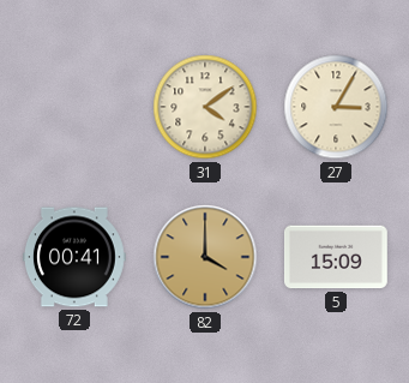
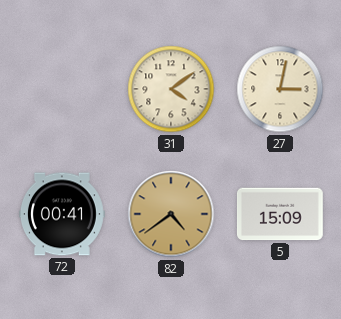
27: 3:05 -> 3:02
82: 4:00 -> 4:39
